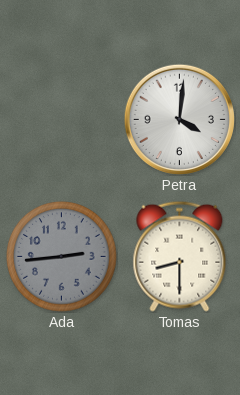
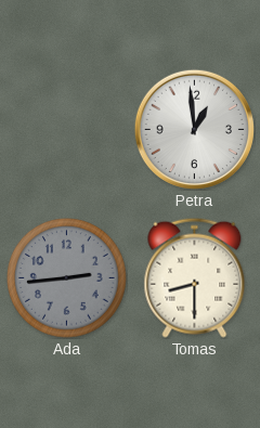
Petra: 4:01 -> 12:59
